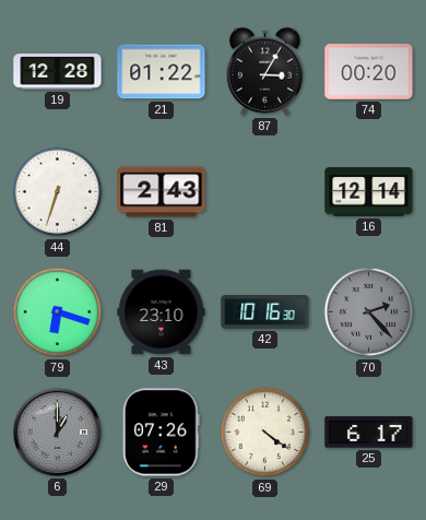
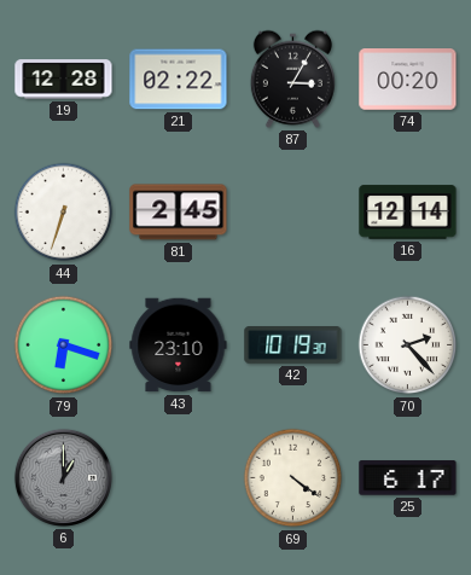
21: 01:22 -> 02:22
81: 2:43 -> 2:45
42: 10:16 -> 10:19
70 dial: grey -> white
29: 07:26 -> none
